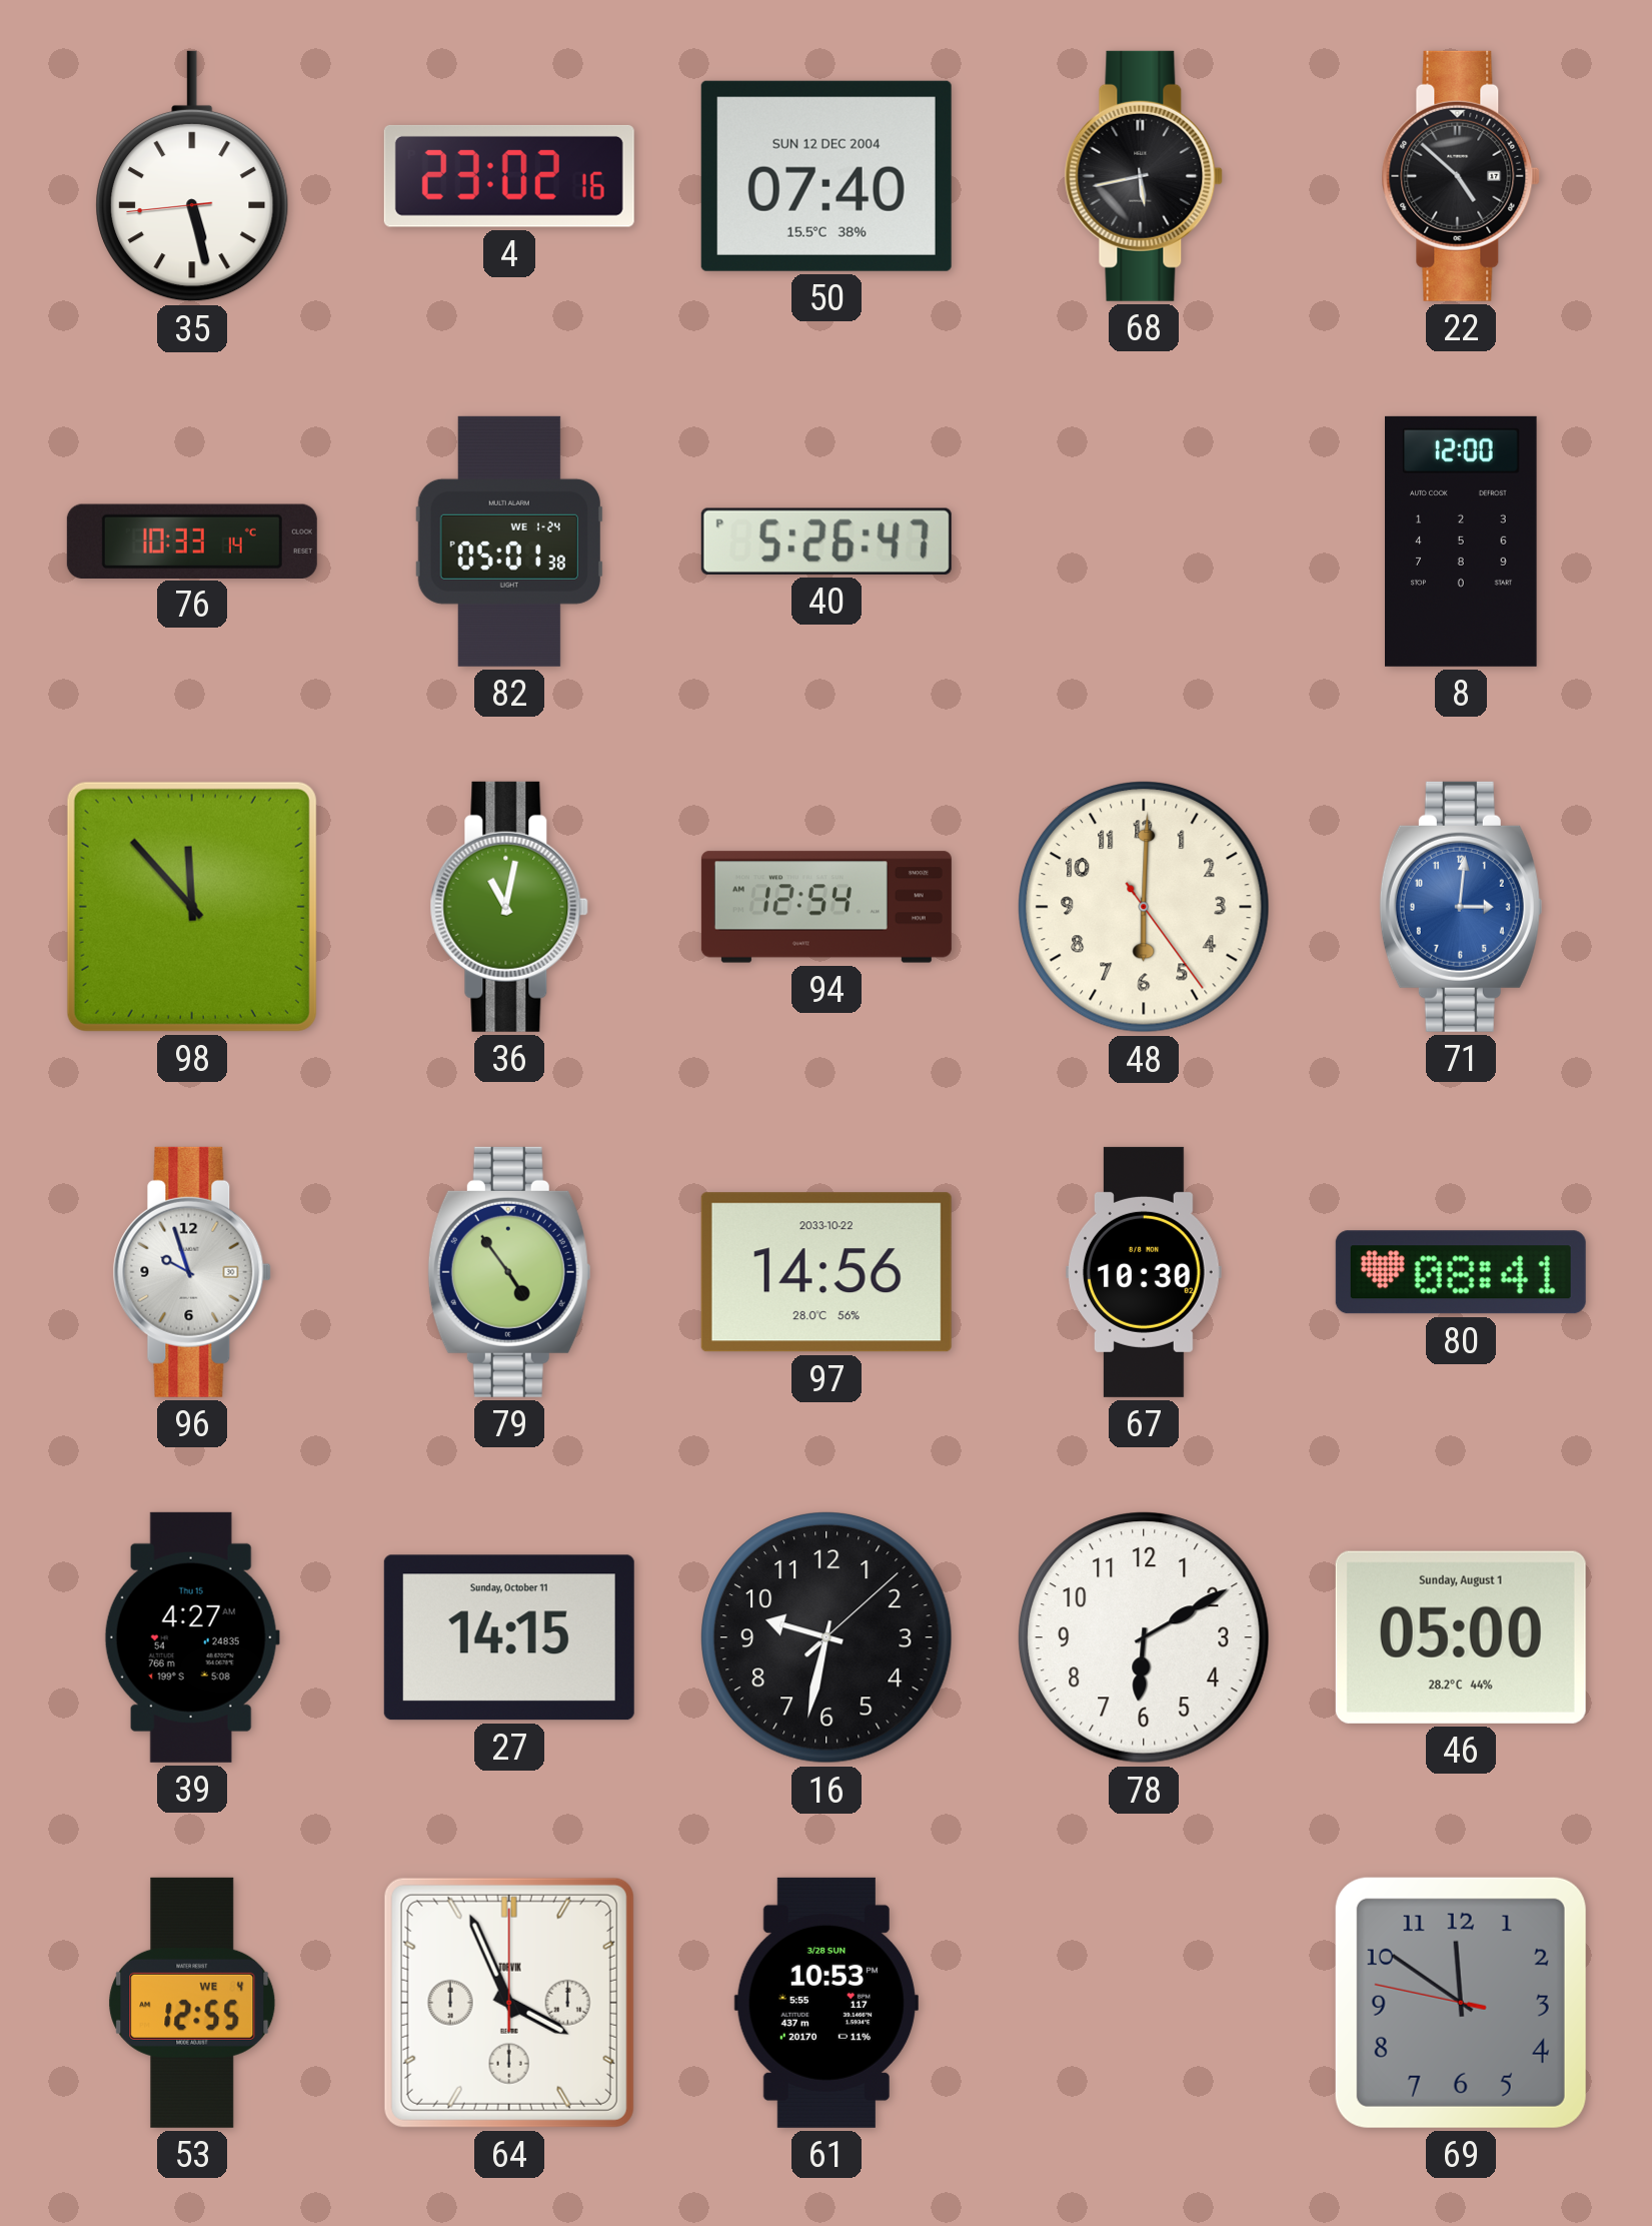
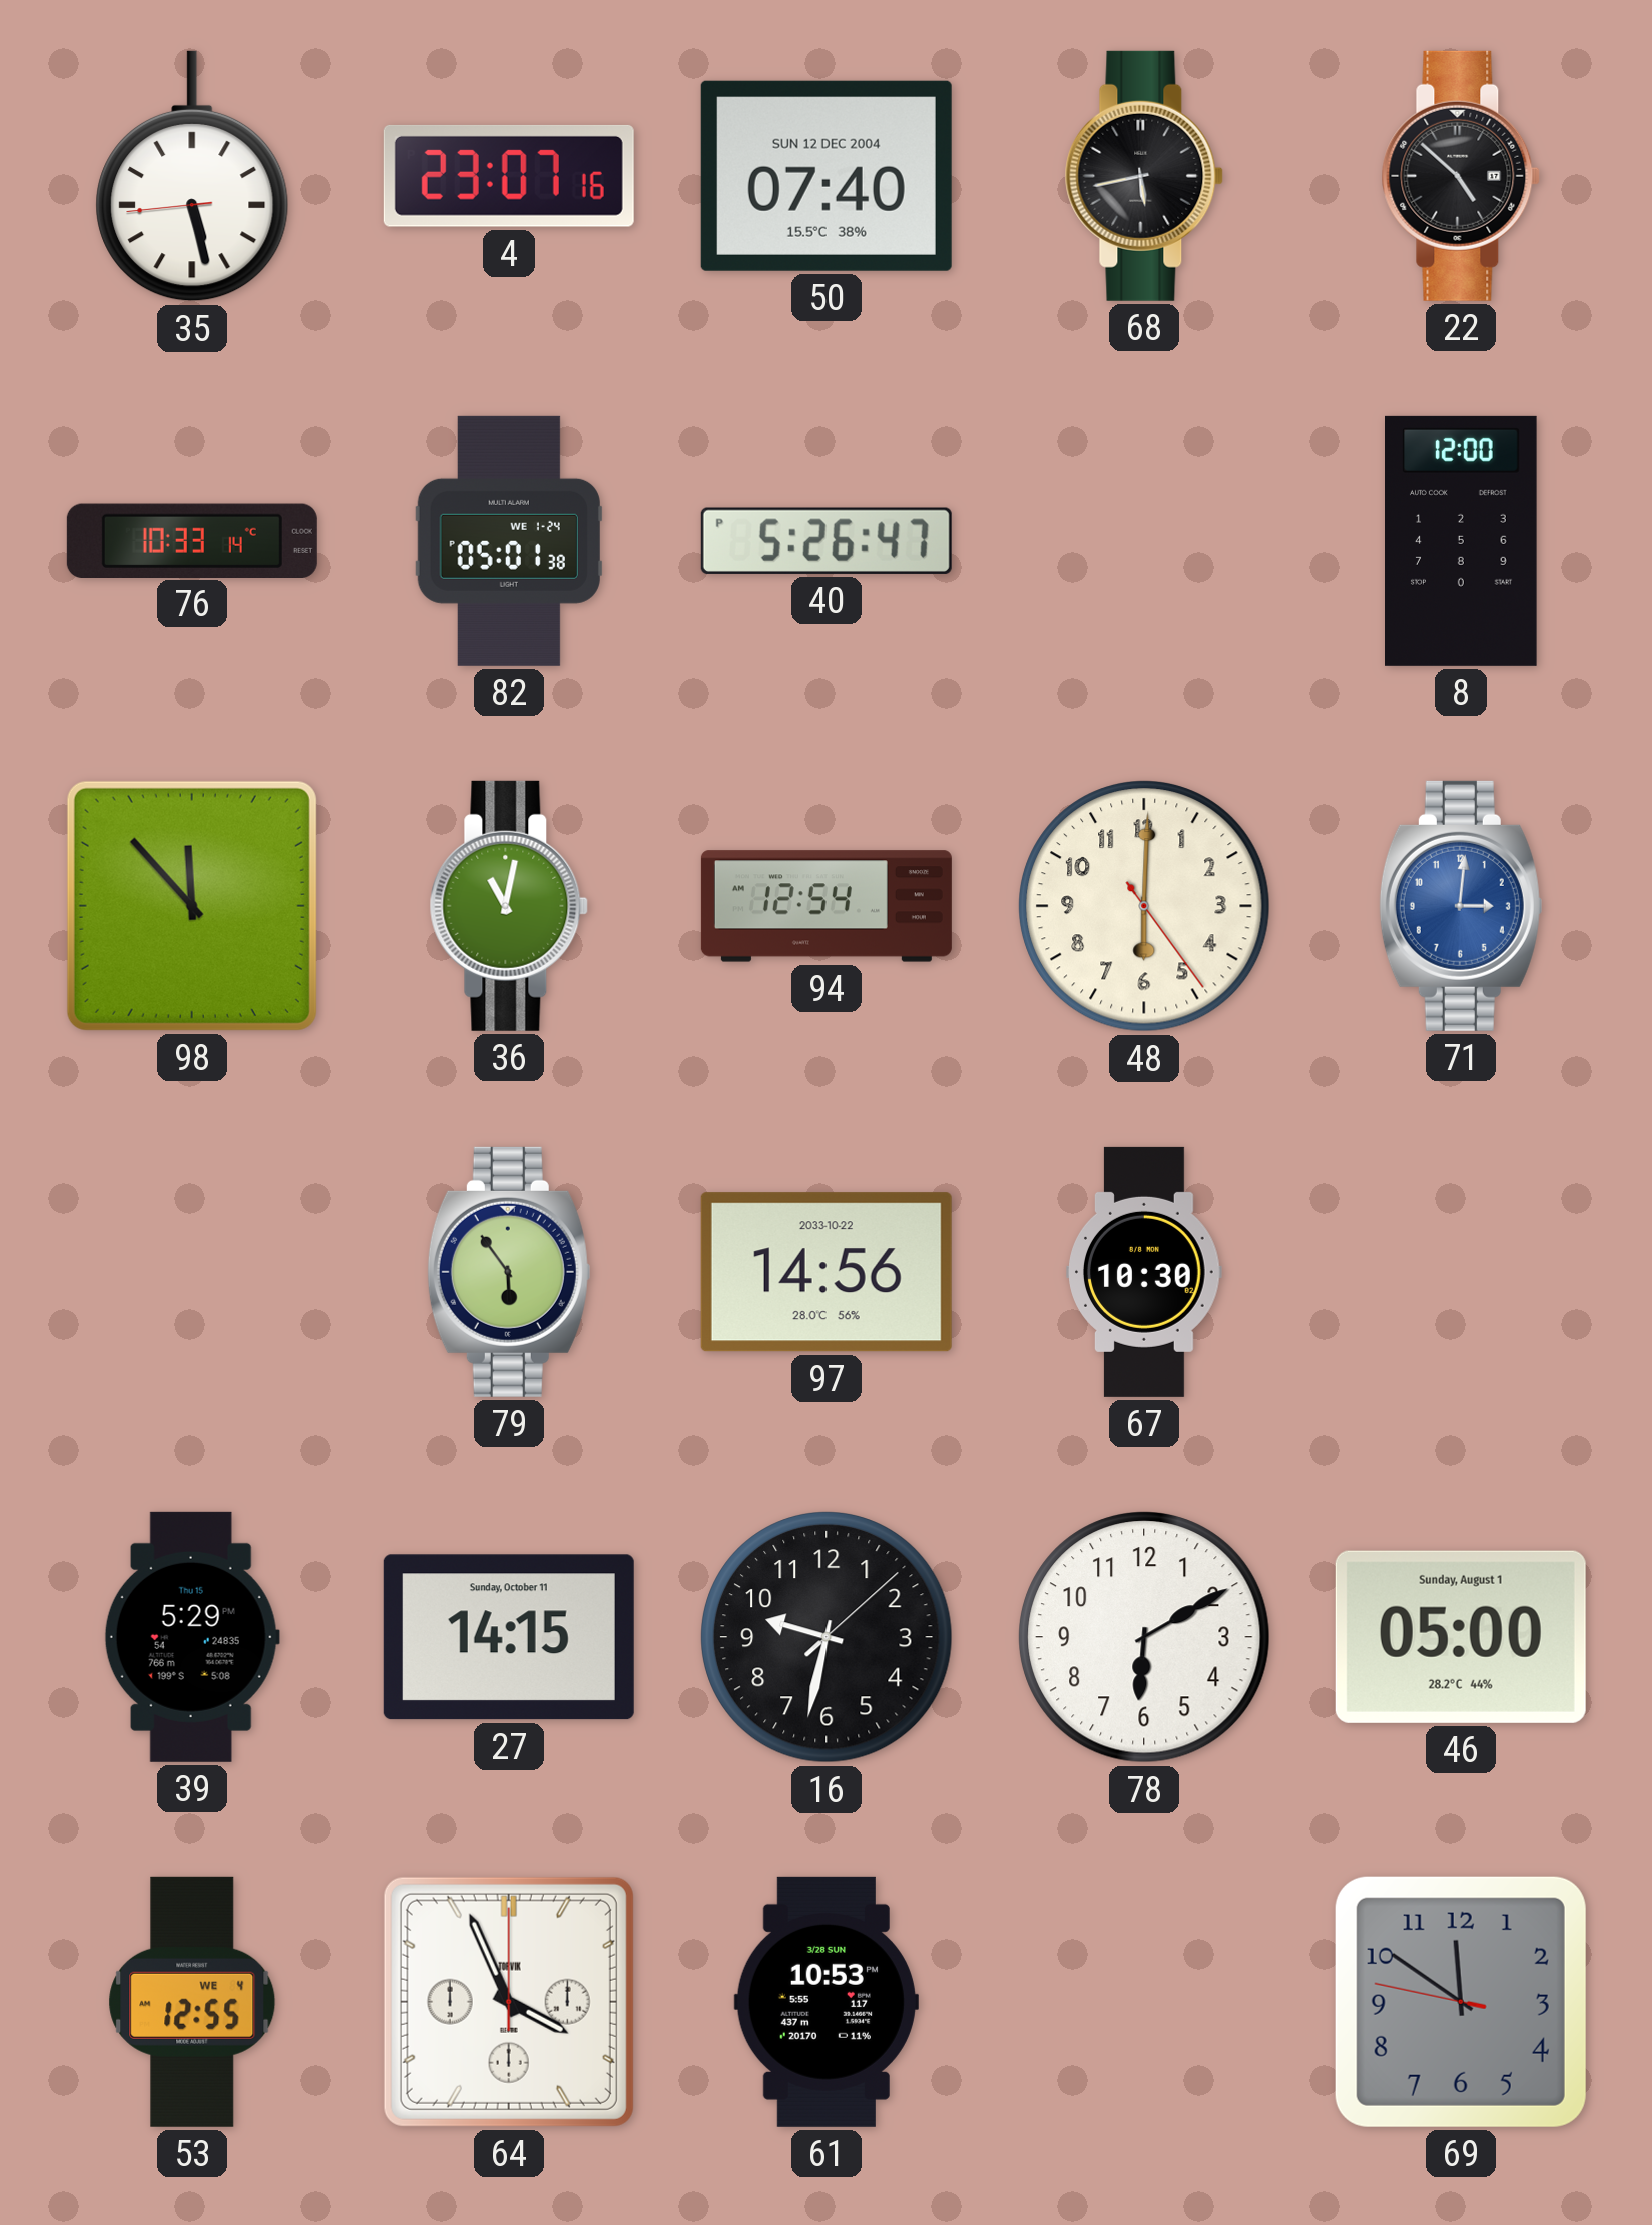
4: 23:02 -> 23:07
96: 9:57 -> none
79: 4:54 -> 5:54
80: 08:41 -> none
39: 4:27 -> 5:29
